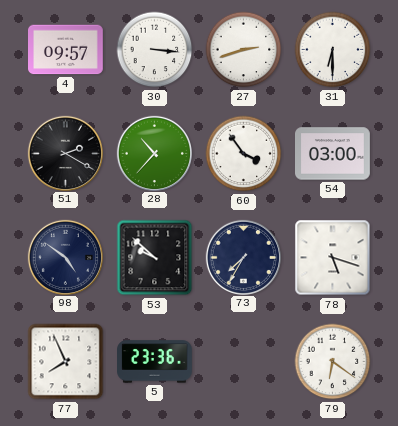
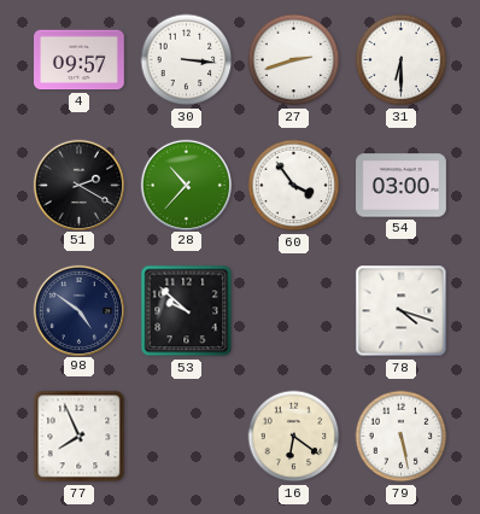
73: 7:35 -> none
78: 5:18 -> 4:18
5: 23:36 -> none
16: none -> 6:21
79: 6:21 -> 5:28
